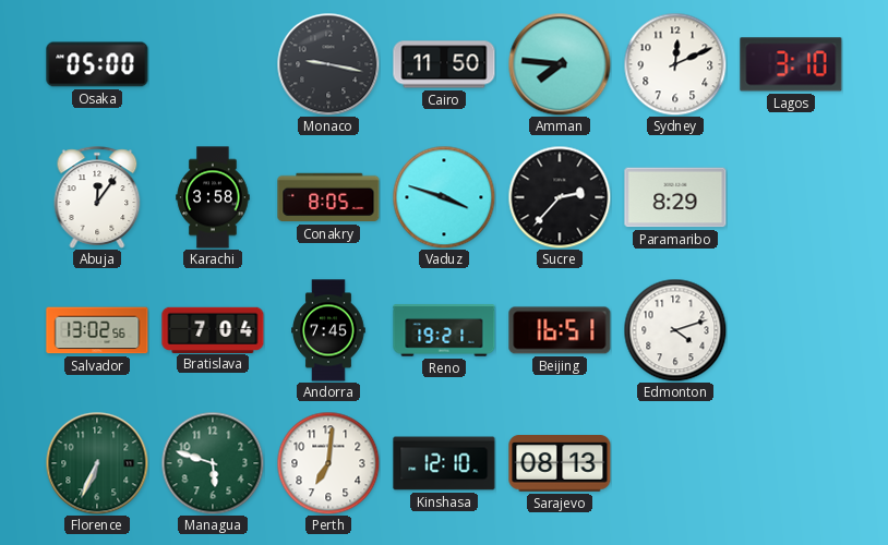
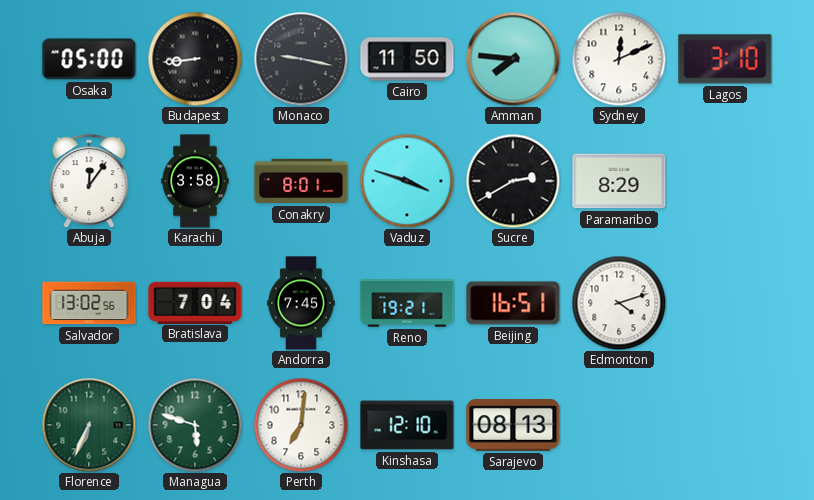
Budapest: none -> 8:44
Conakry: 8:05 -> 8:01
Sucre: 2:37 -> 2:40
